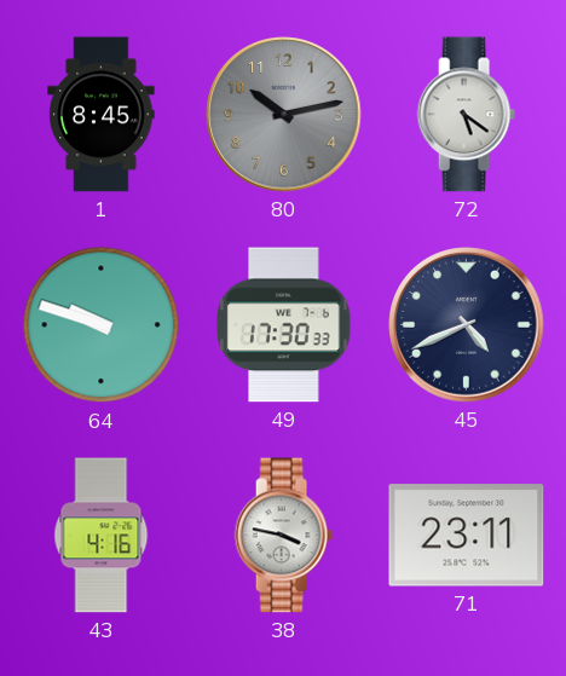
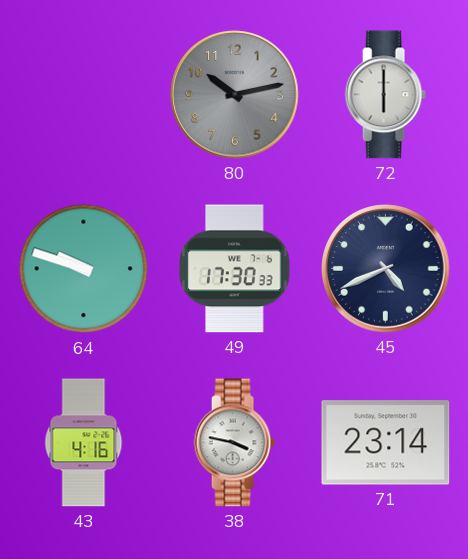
1: 8:45 -> none
72: 5:21 -> 6:00
71: 23:11 -> 23:14
